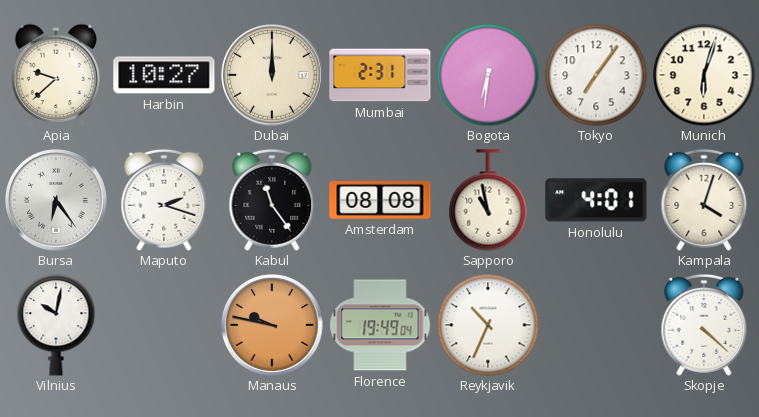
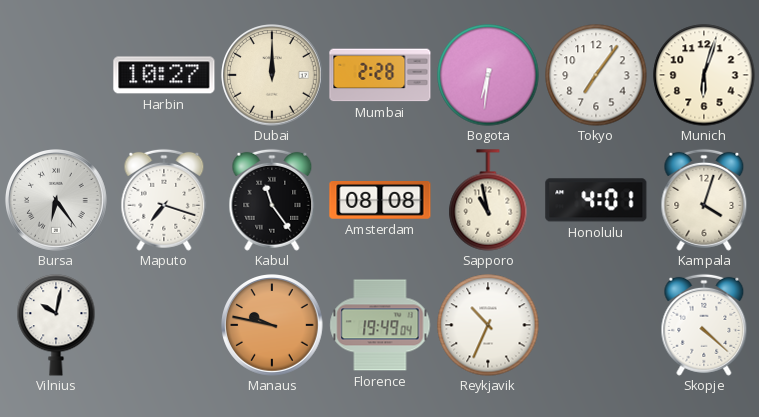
Apia: 9:38 -> none
Mumbai: 2:31 -> 2:28
Maputo: 2:18 -> 7:18
